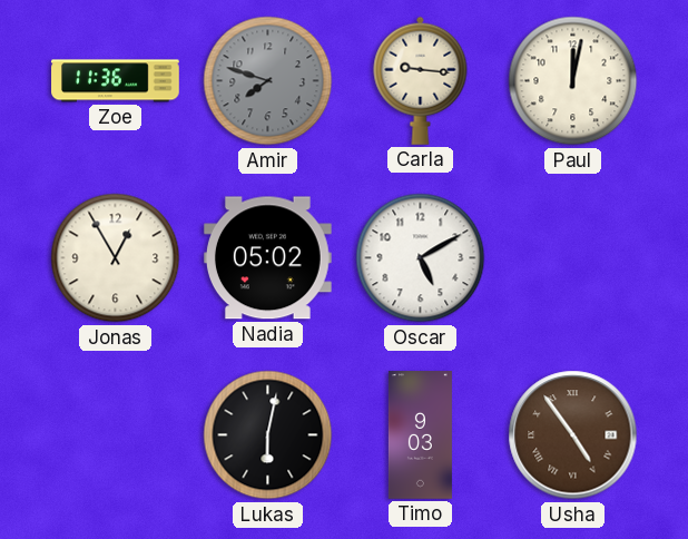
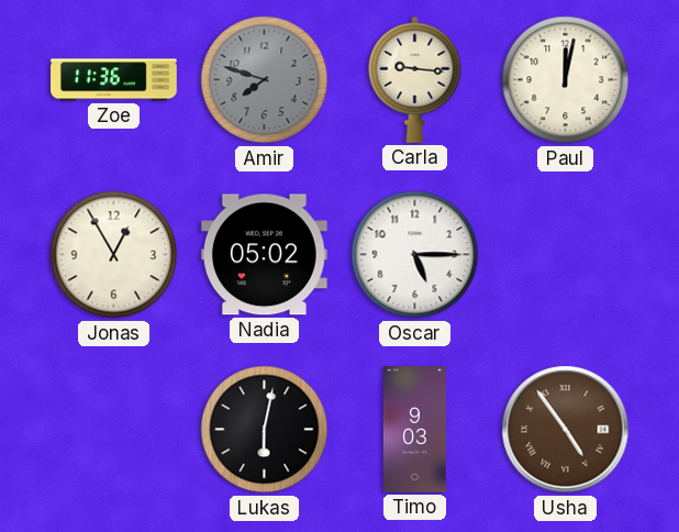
Oscar: 5:10 -> 5:15
